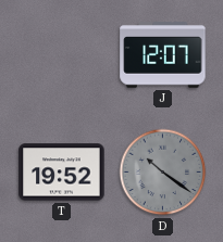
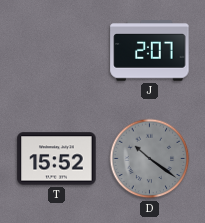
J: 12:07 -> 2:07
T: 19:52 -> 15:52
